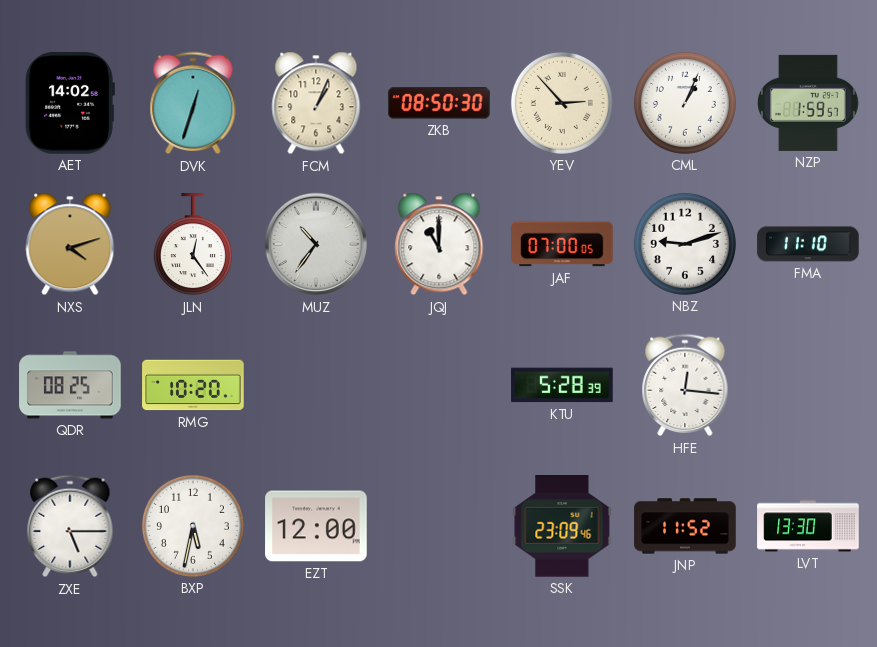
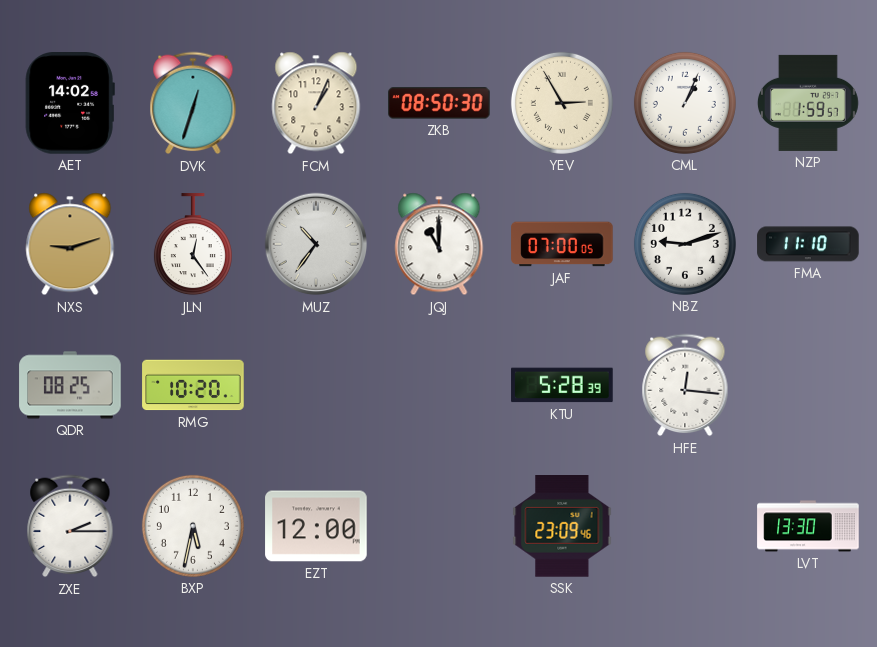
YEV: 2:53 -> 2:55
NXS: 4:12 -> 9:12
ZXE: 5:15 -> 2:15
JNP: 11:52 -> none
